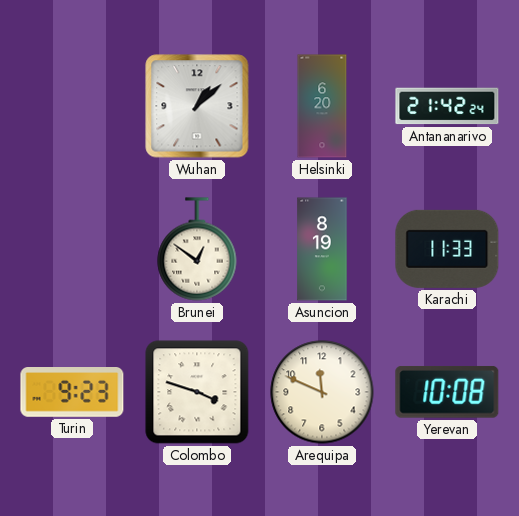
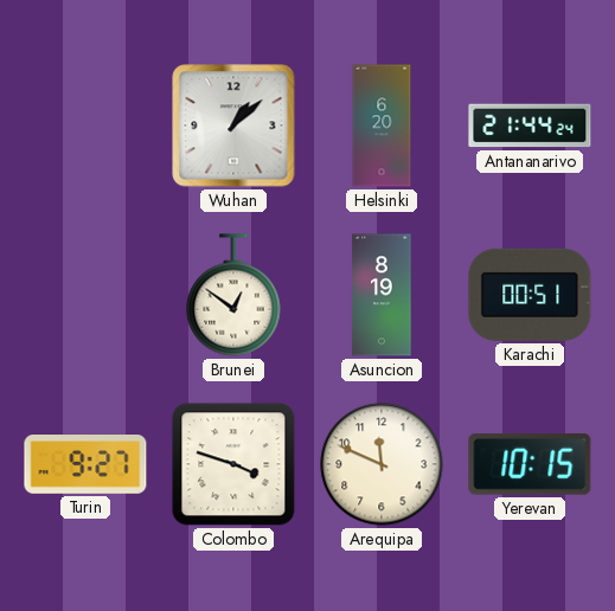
Antananarivo: 21:42 -> 21:44
Karachi: 11:33 -> 00:51
Turin: 9:23 -> 9:27
Yerevan: 10:08 -> 10:15
